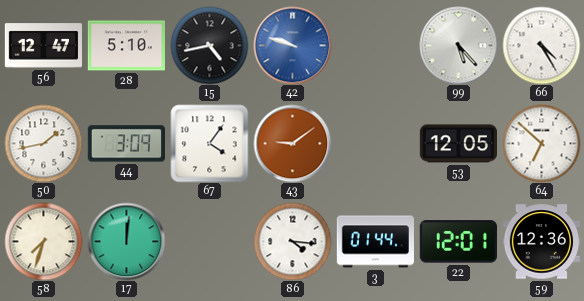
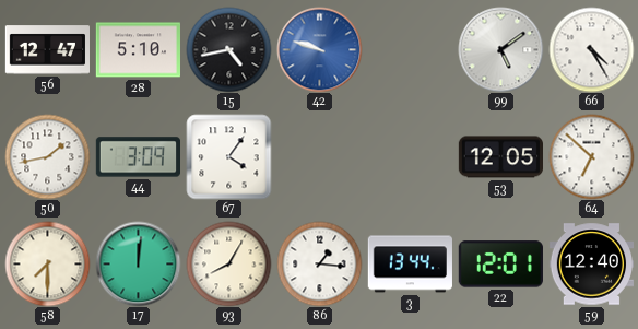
99: 5:23 -> 5:09
43: 9:09 -> none
58: 7:33 -> 7:30
93: none -> 8:05
86: 4:16 -> 1:16
3: 01:44 -> 13:44
59: 12:36 -> 12:40
